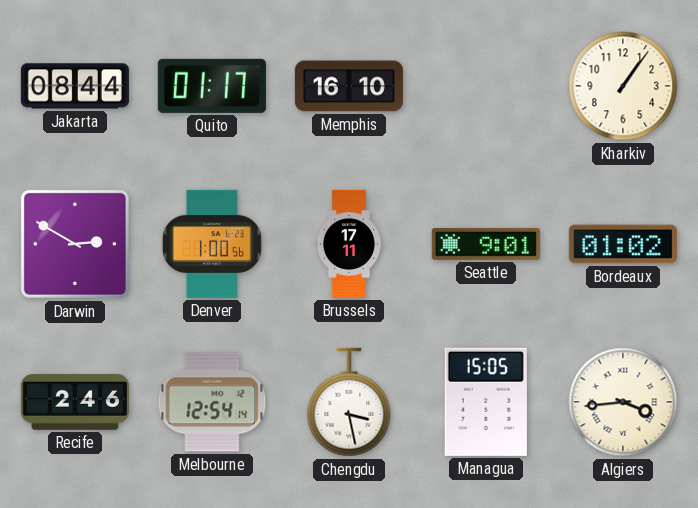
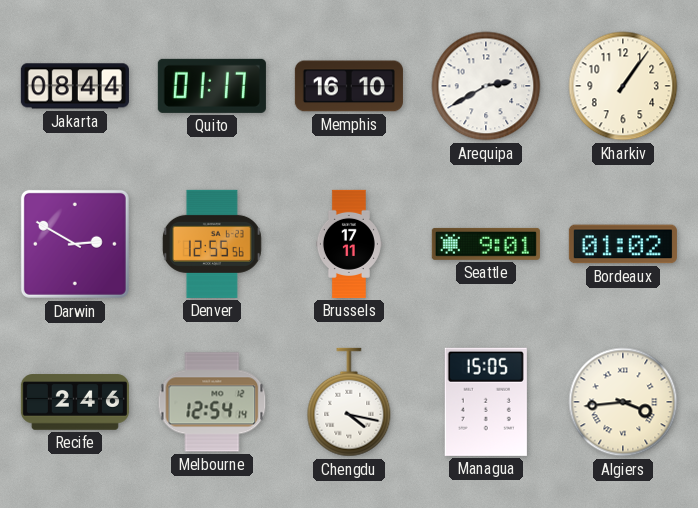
Arequipa: none -> 2:40
Denver: 1:00 -> 12:55
Chengdu: 3:28 -> 4:17
